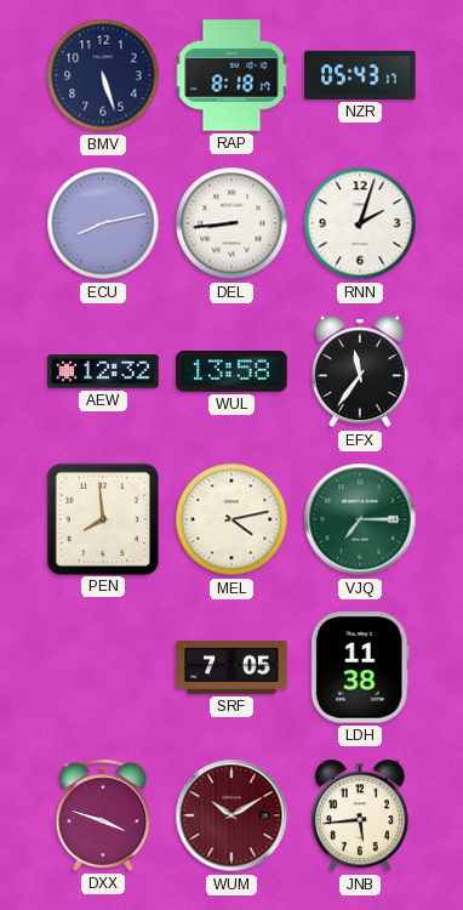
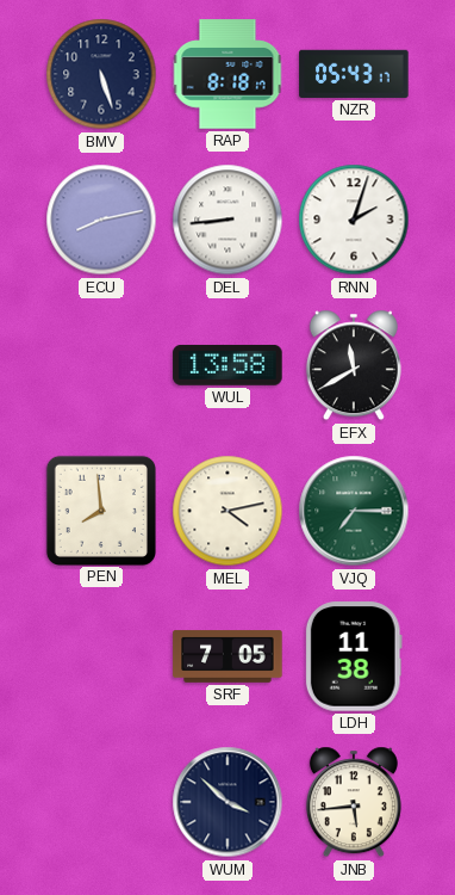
AEW: 12:32 -> none
EFX: 11:36 -> 11:40
DXX: 3:48 -> none
WUM: 10:10 -> 3:52
WUM dial: burgundy -> navy
